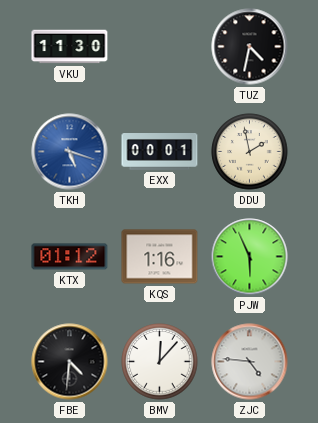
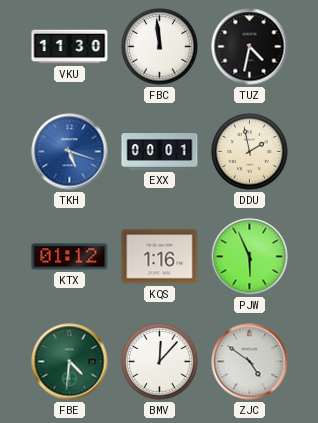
FBC: none -> 11:59
FBE dial: black -> green
ZJC: 4:46 -> 4:51
